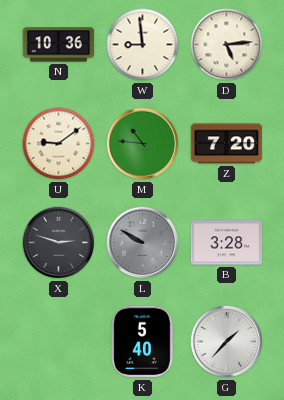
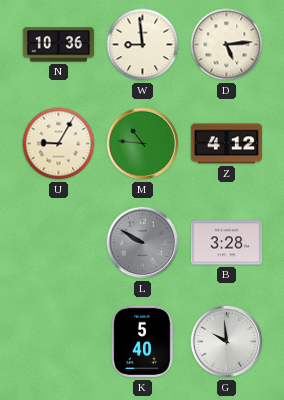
U: 9:09 -> 9:05
Z: 7:20 -> 4:12
X: 2:48 -> none
G: 1:37 -> 9:59
